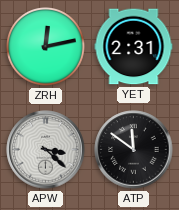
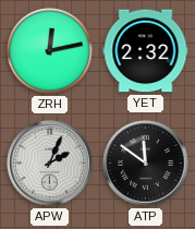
YET: 2:31 -> 2:32
APW: 3:22 -> 2:04
